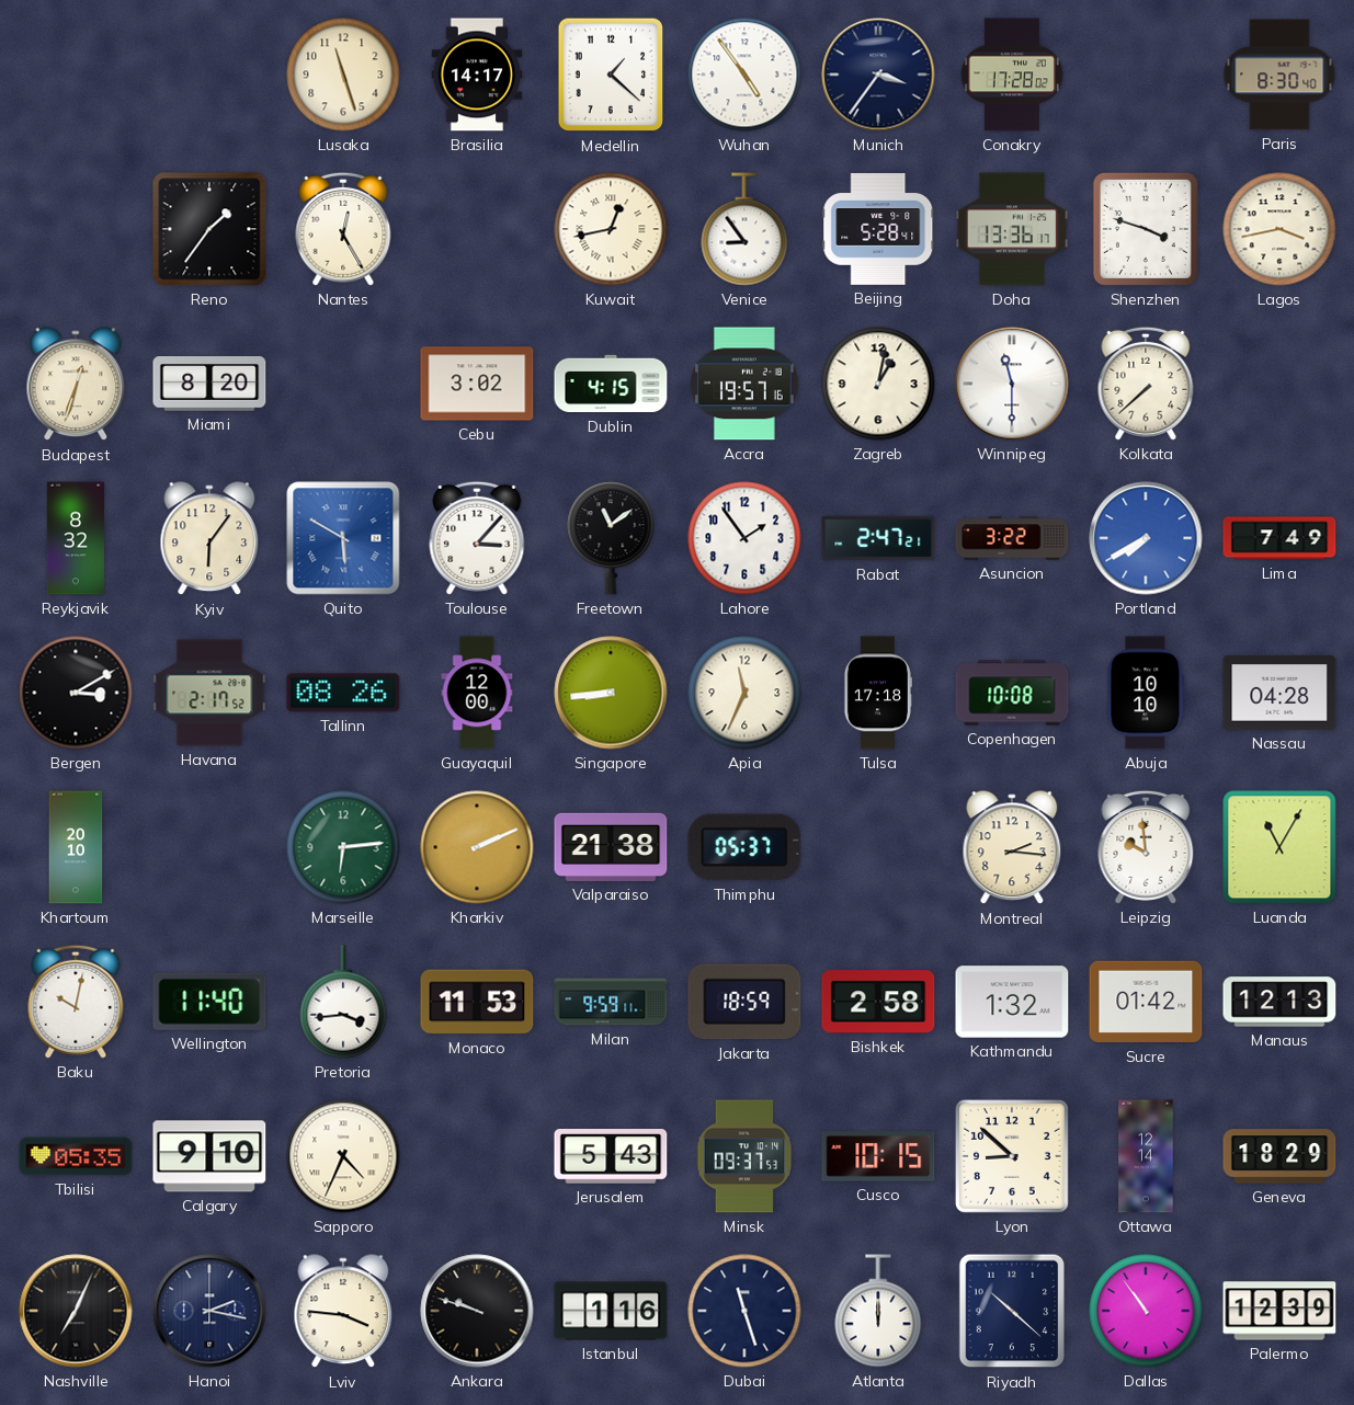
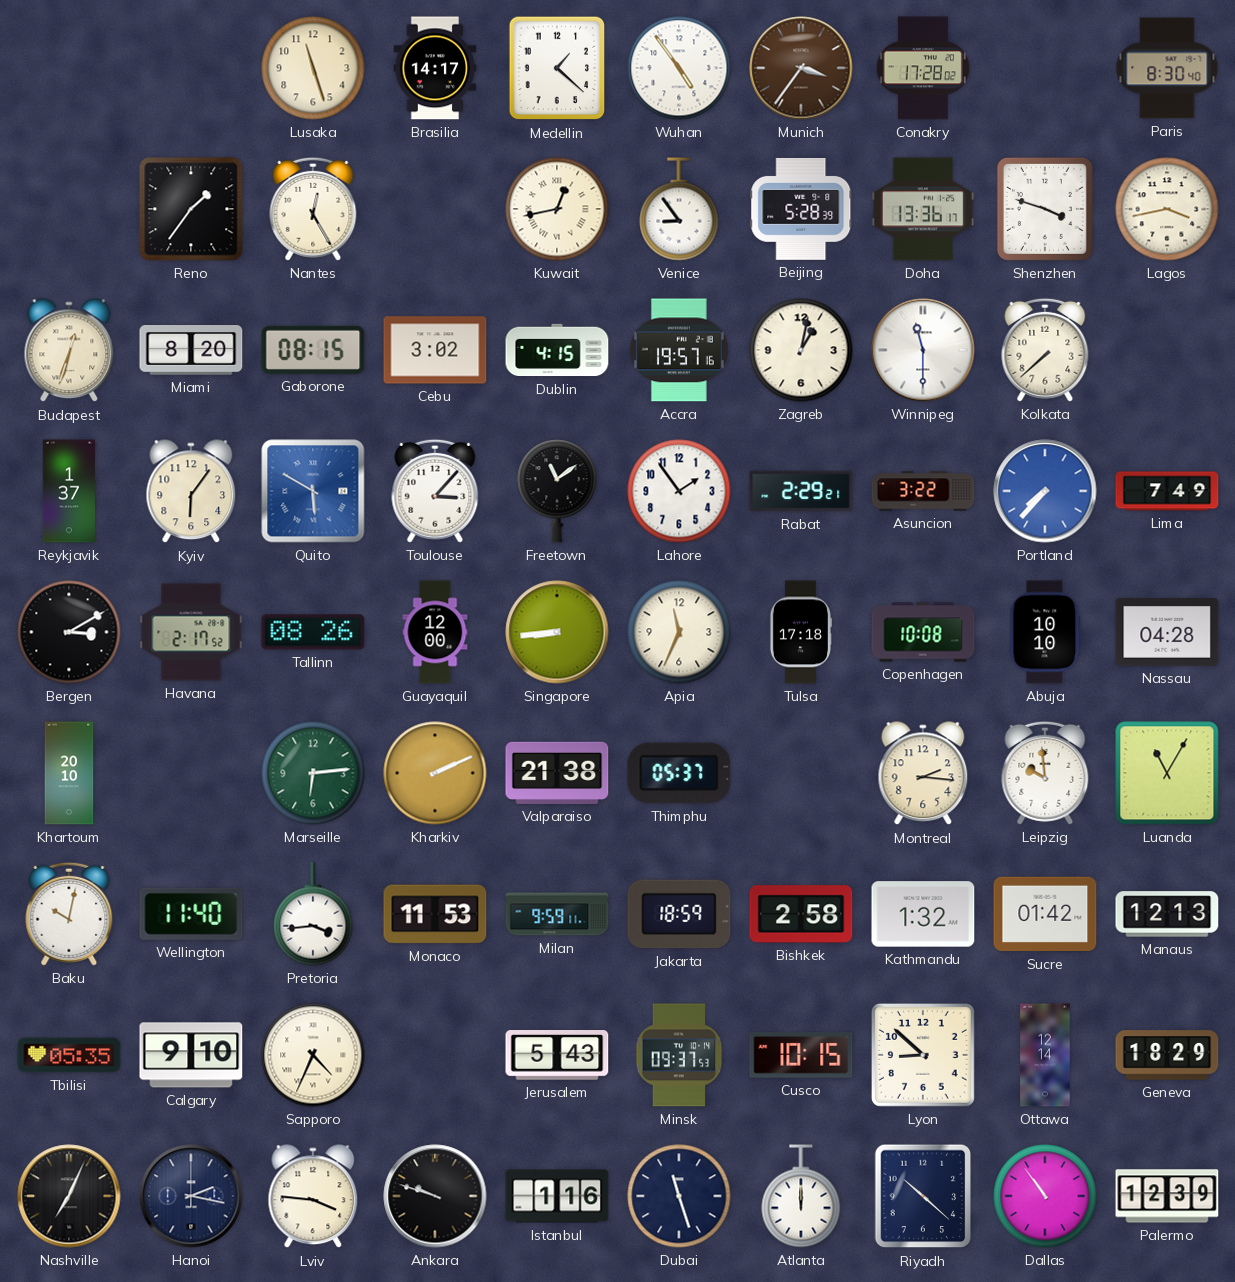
Munich dial: navy -> brown
Beijing: 5:28:41 -> 5:28:39
Gaborone: none -> 08:15
Reykjavik: 8:32 -> 1:37
Rabat: 2:47 -> 2:29
Portland: 7:40 -> 7:37
